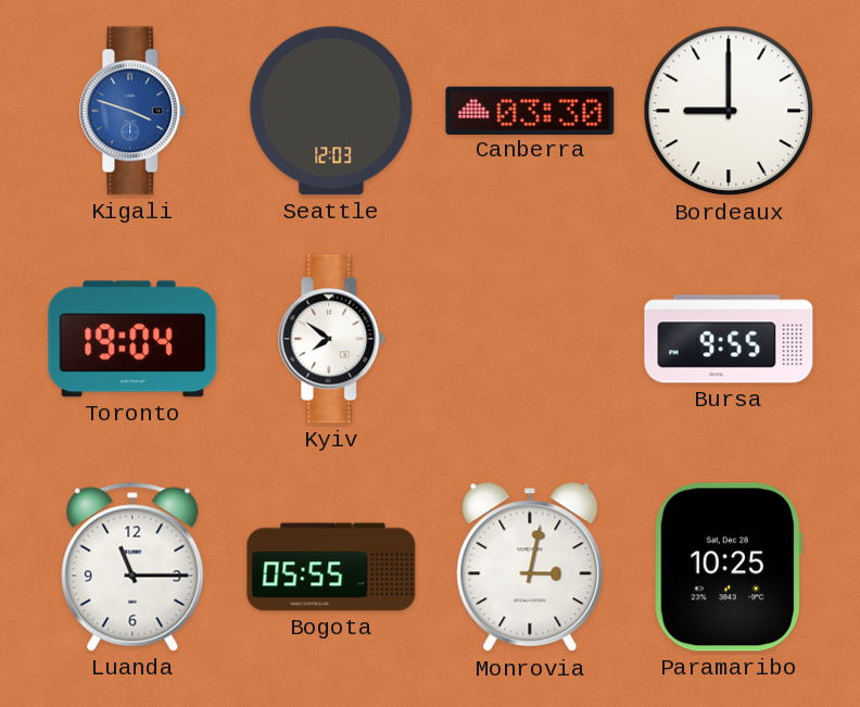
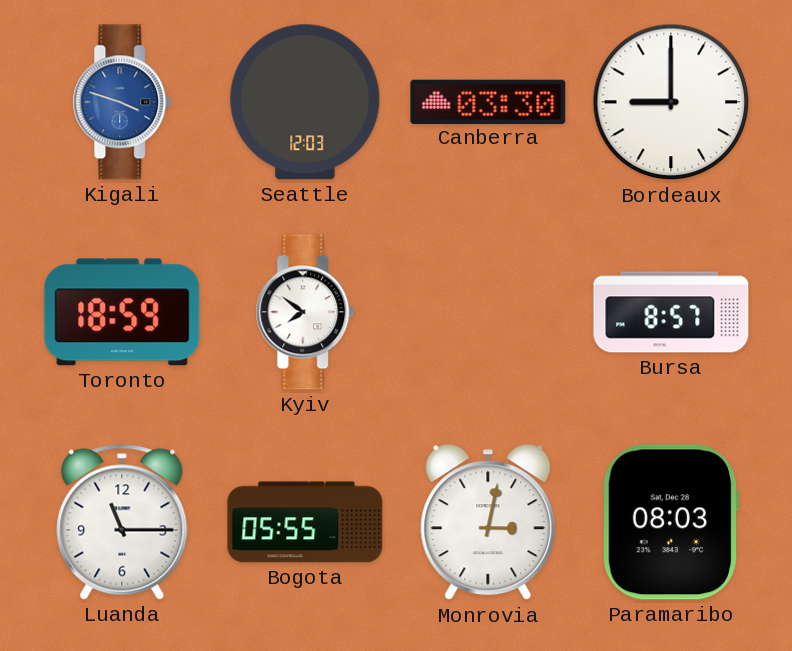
Toronto: 19:04 -> 18:59
Bursa: 9:55 -> 8:57
Paramaribo: 10:25 -> 08:03
